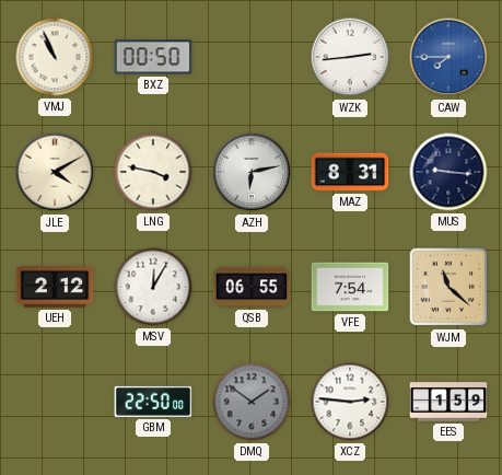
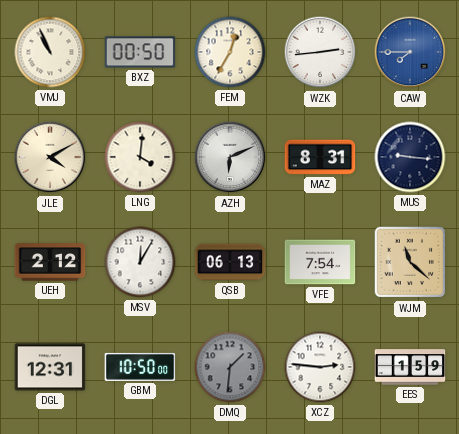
FEM: none -> 12:35
LNG: 3:47 -> 4:01
AZH: 6:13 -> 6:11
QSB: 06:55 -> 06:13
DGL: none -> 12:31
GBM: 22:50 -> 10:50
DMQ: 1:51 -> 1:31
